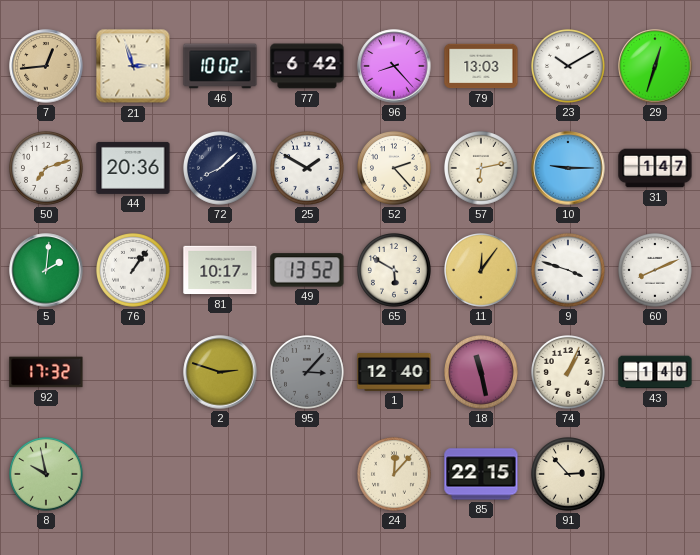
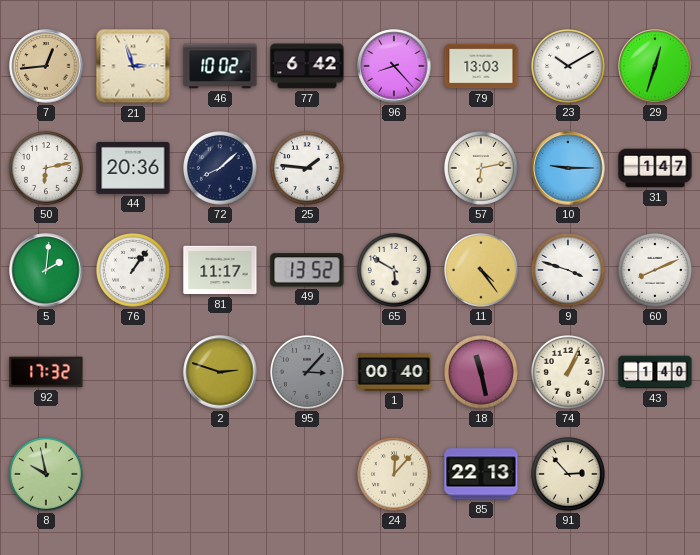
50: 7:12 -> 6:13
25: 1:50 -> 1:46
52: 2:23 -> none
81: 10:17 -> 11:17
11: 12:06 -> 4:24
1: 12:40 -> 00:40
85: 22:15 -> 22:13
